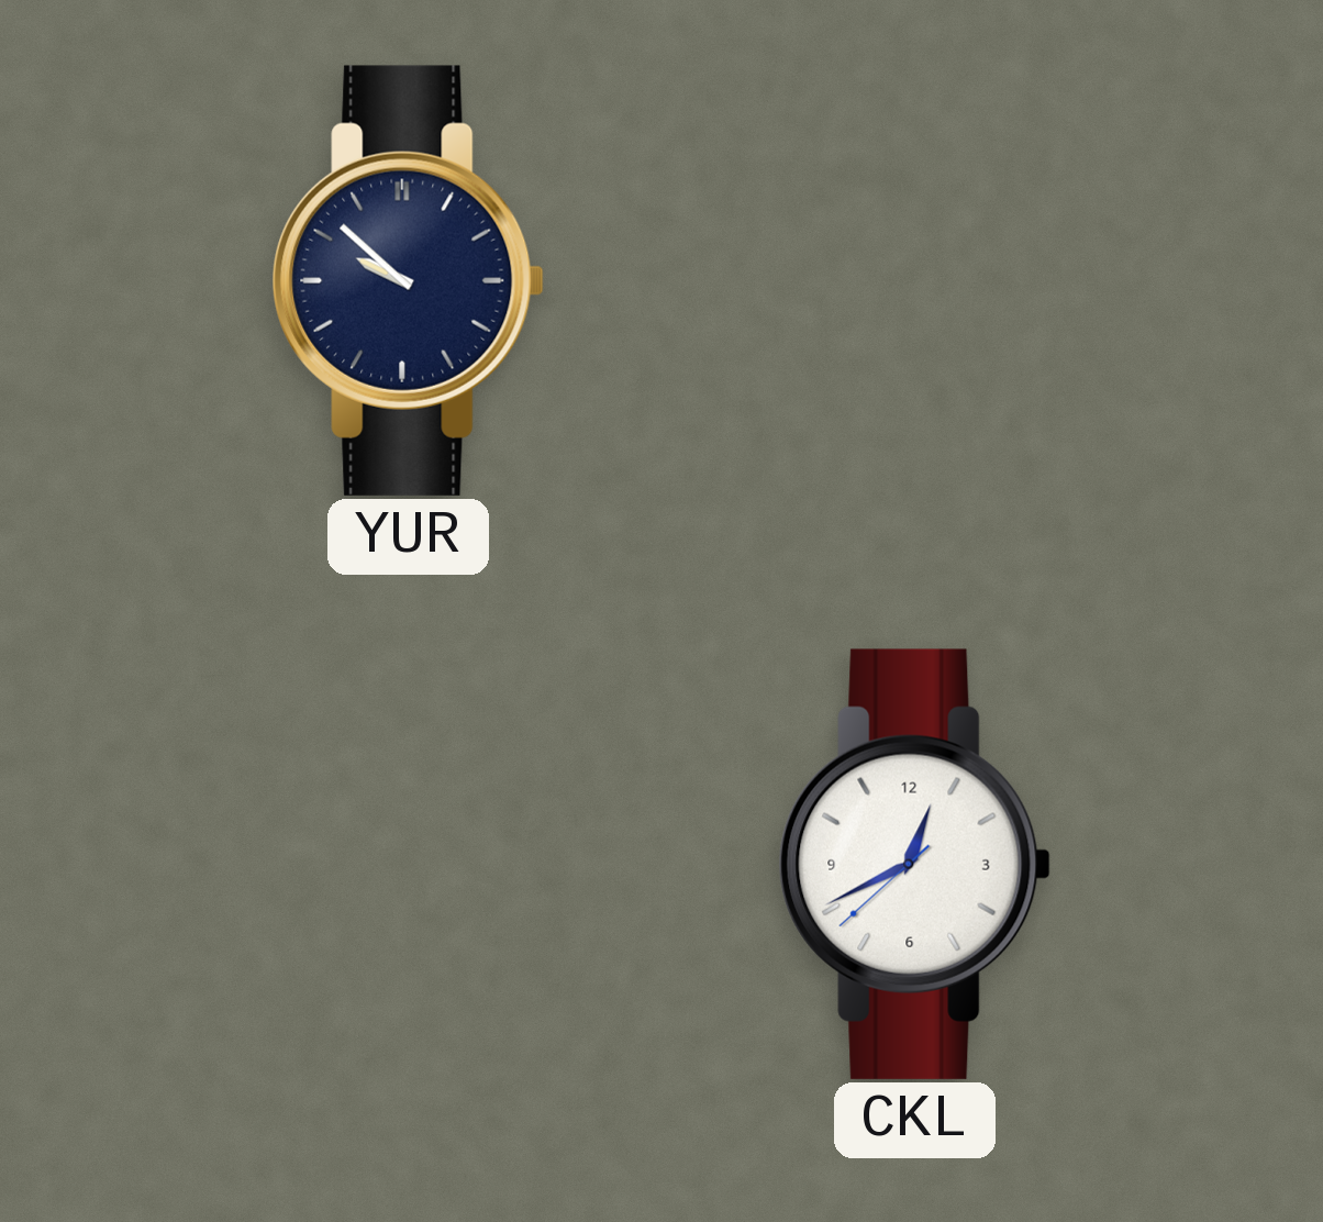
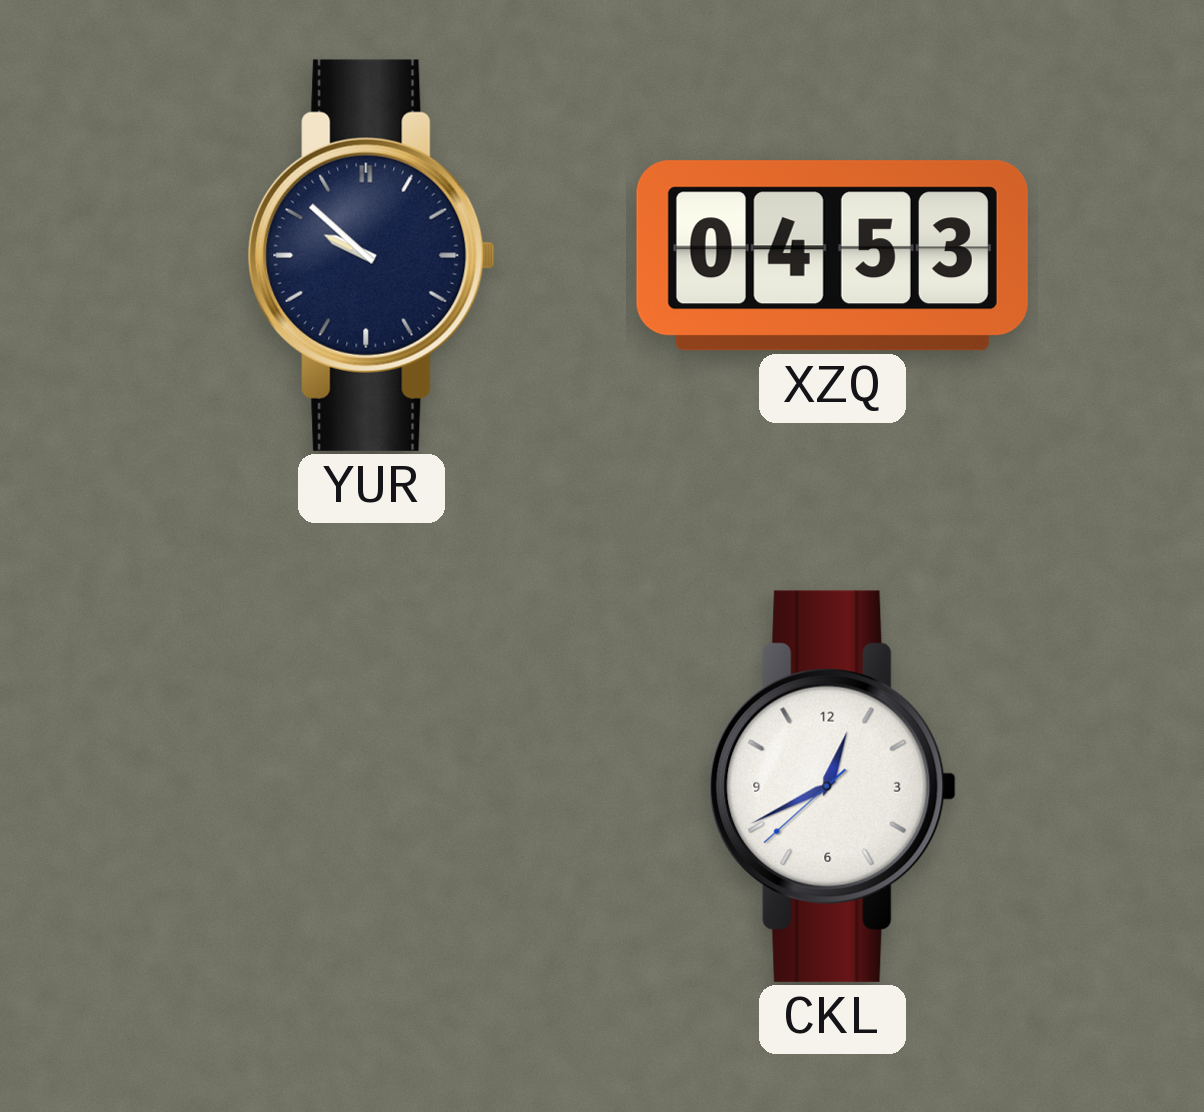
XZQ: none -> 04:53
